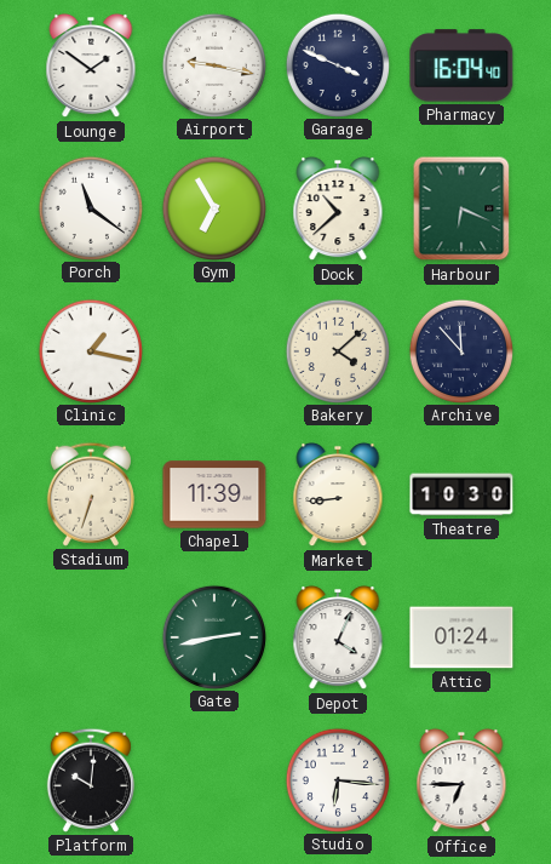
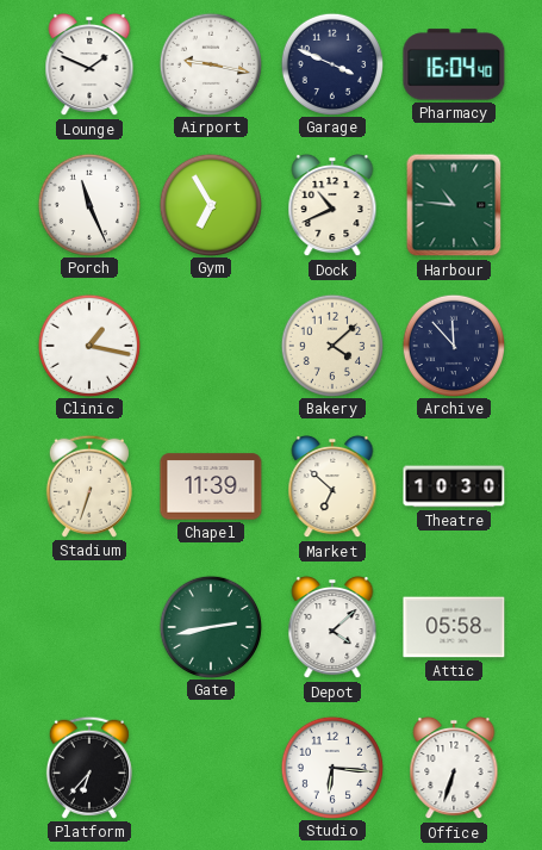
Lounge: 1:51 -> 1:49
Porch: 11:21 -> 11:26
Dock: 10:38 -> 10:41
Harbour: 6:19 -> 10:46
Market: 8:44 -> 6:52
Depot: 4:04 -> 4:08
Attic: 01:24 -> 05:58
Platform: 10:01 -> 6:37
Office: 6:45 -> 6:33
